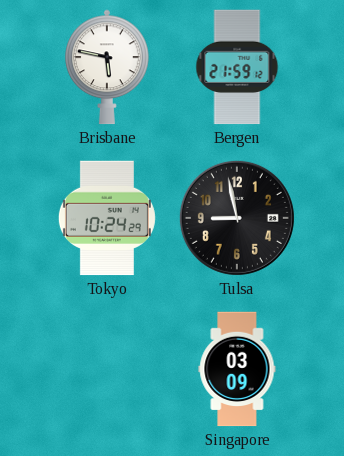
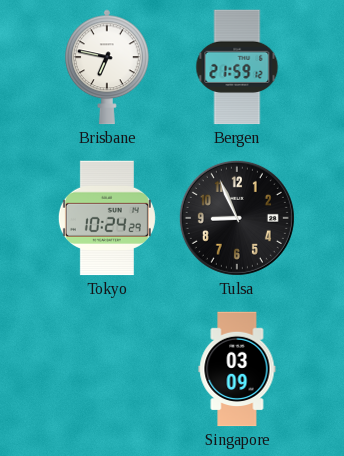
Brisbane: 5:47 -> 6:47
Tulsa: 8:58 -> 8:56
